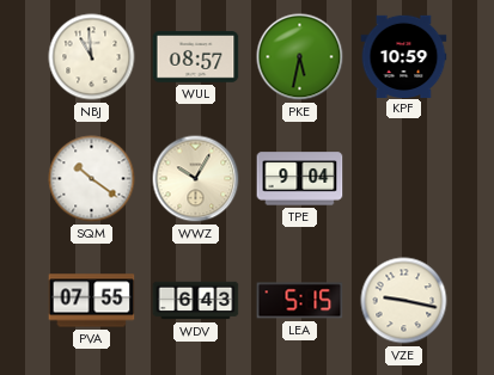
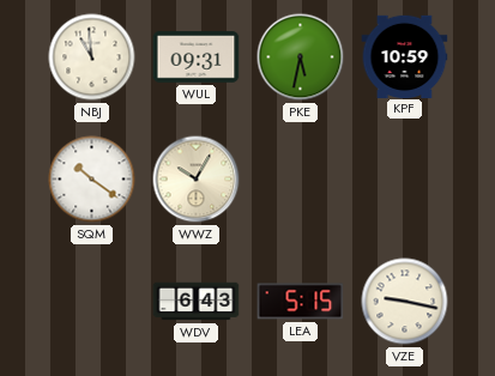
WUL: 08:57 -> 09:31
TPE: 9:04 -> none
PVA: 07:55 -> none
